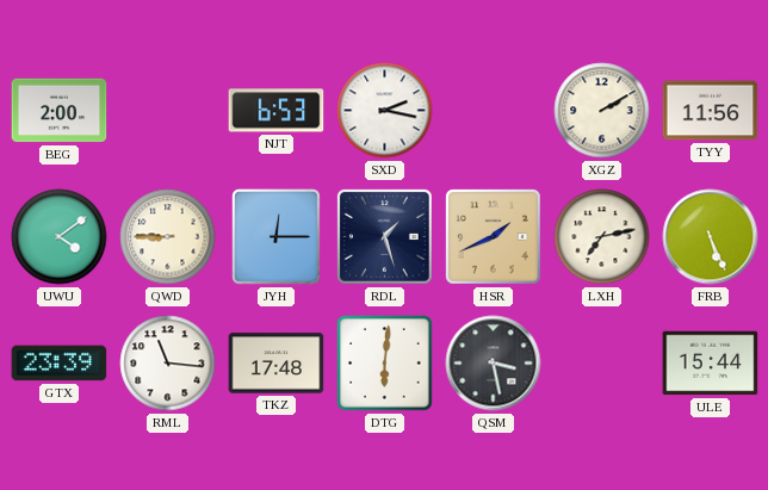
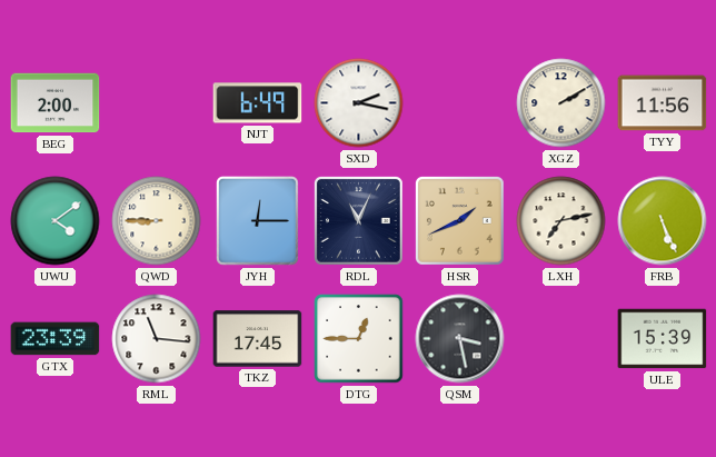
NJT: 6:53 -> 6:49
RDL: 1:27 -> 11:04
TKZ: 17:48 -> 17:45
DTG: 6:01 -> 12:45
ULE: 15:44 -> 15:39
